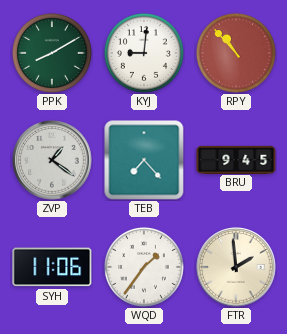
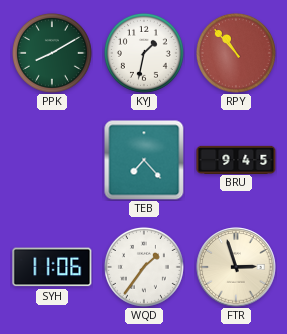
KYJ: 9:01 -> 1:32
ZVP: 1:21 -> none
FTR: 1:59 -> 2:57
